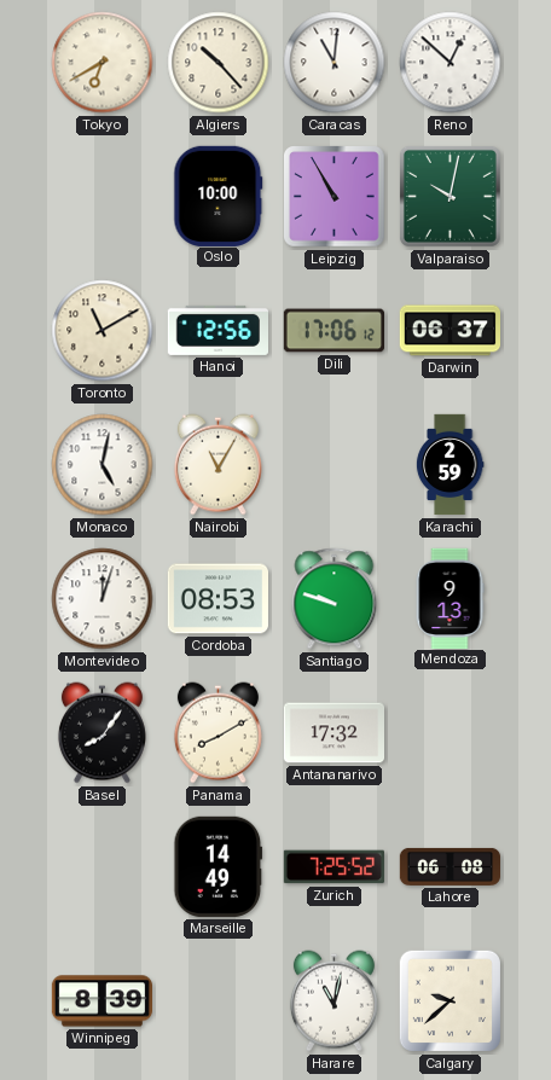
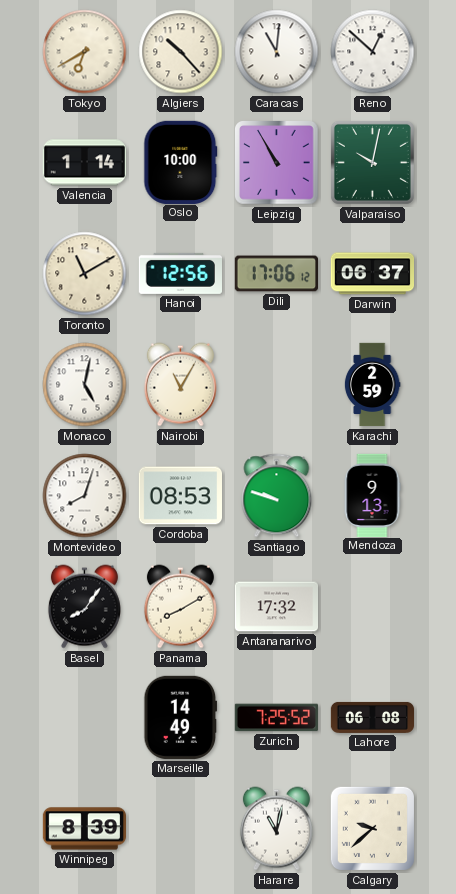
Valencia: none -> 1:14
Montevideo: 12:03 -> 8:03
